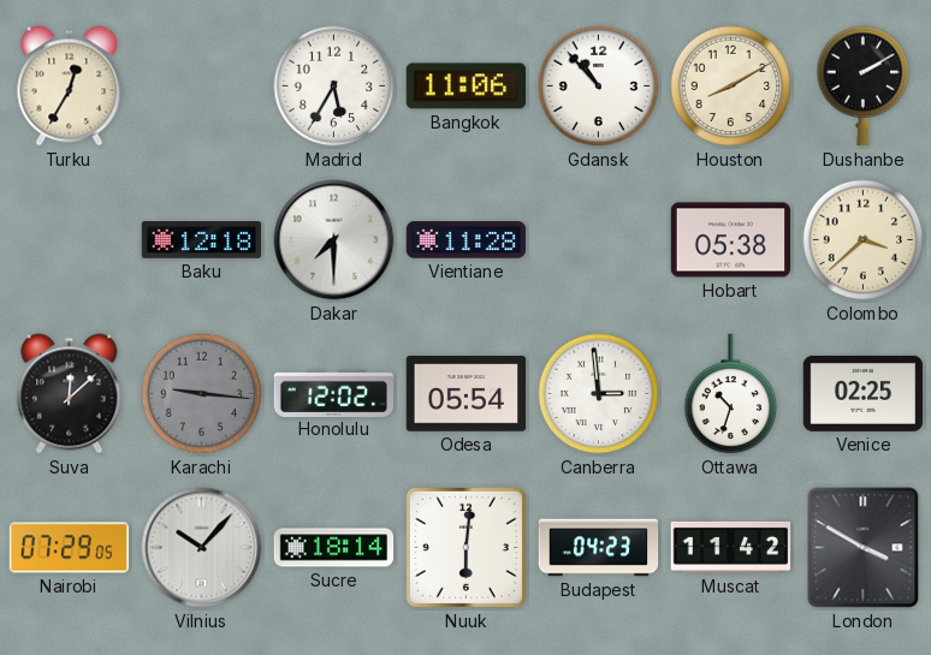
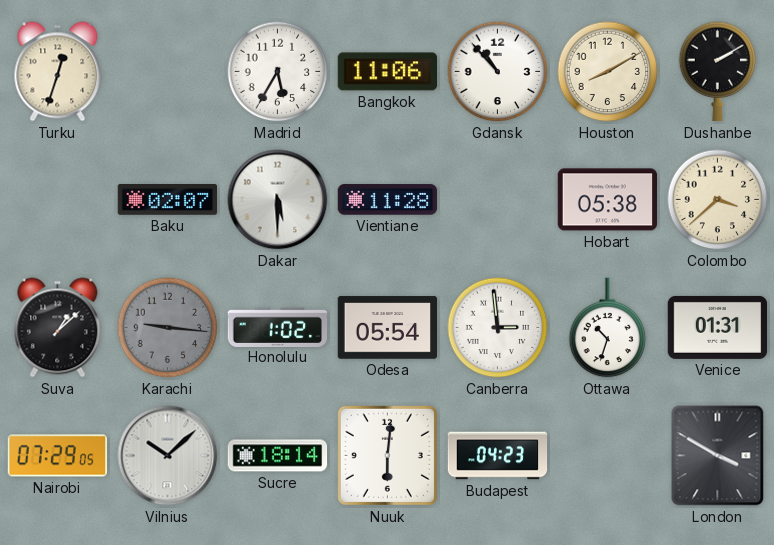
Turku: 12:35 -> 12:33
Baku: 12:18 -> 02:07
Dakar: 7:30 -> 5:30
Suva: 12:08 -> 1:08
Honolulu: 12:02 -> 1:02
Venice: 02:25 -> 01:31
Vilnius: 10:07 -> 10:08
Muscat: 11:42 -> none
